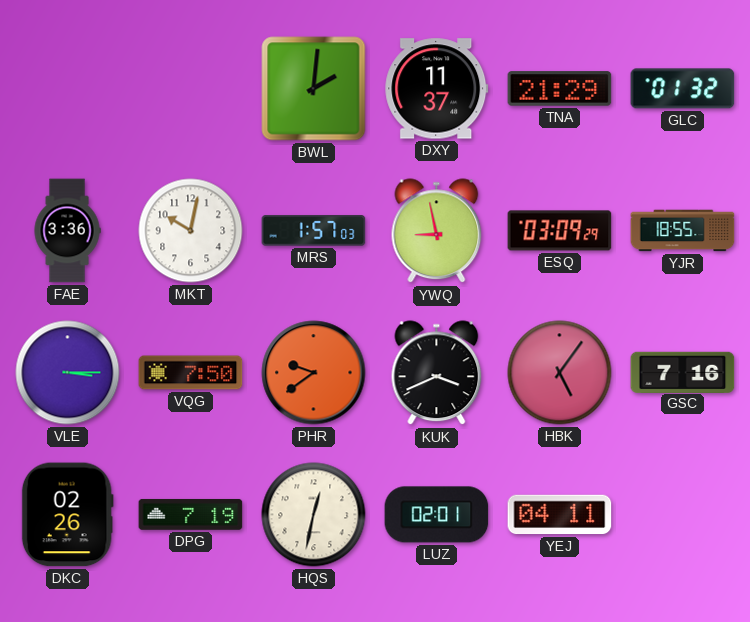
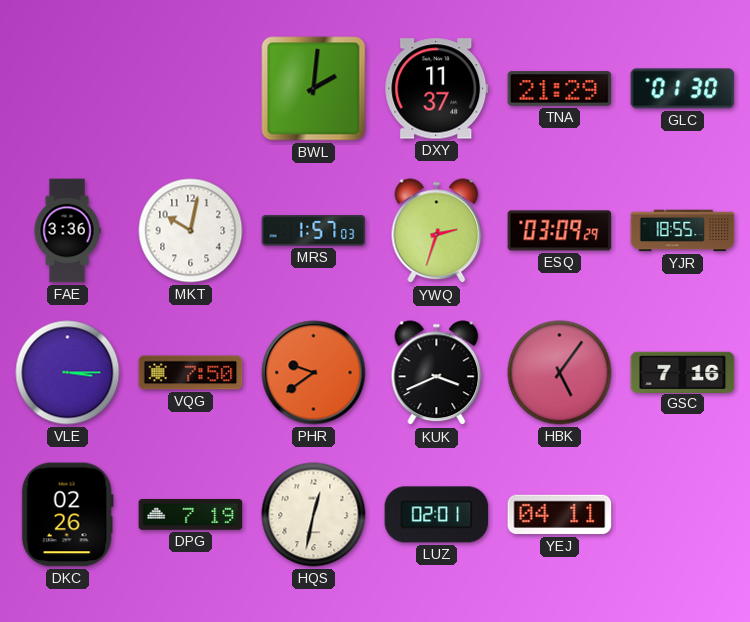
GLC: 01:32 -> 01:30
YWQ: 8:58 -> 2:33
